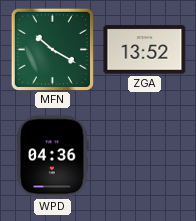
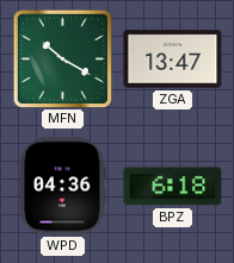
ZGA: 13:52 -> 13:47
BPZ: none -> 6:18
